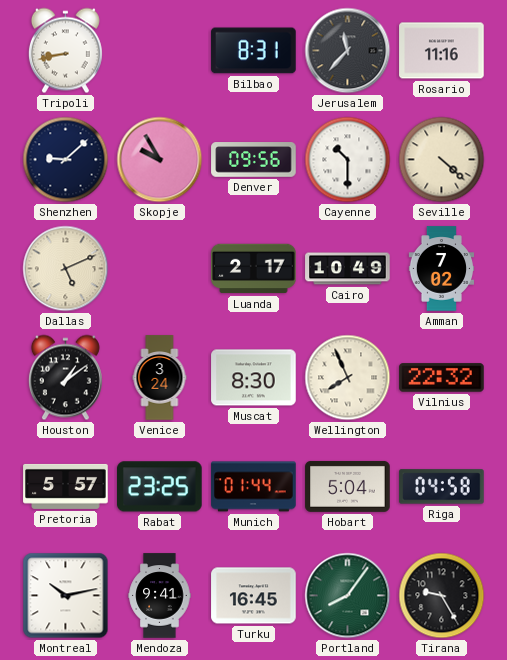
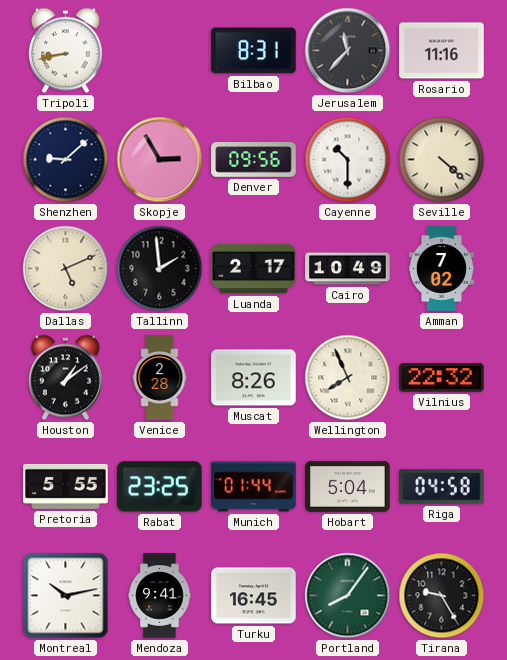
Skopje: 9:55 -> 2:55
Tallinn: none -> 1:59
Venice: 3:24 -> 2:28
Muscat: 8:30 -> 8:26
Pretoria: 5:57 -> 5:55
